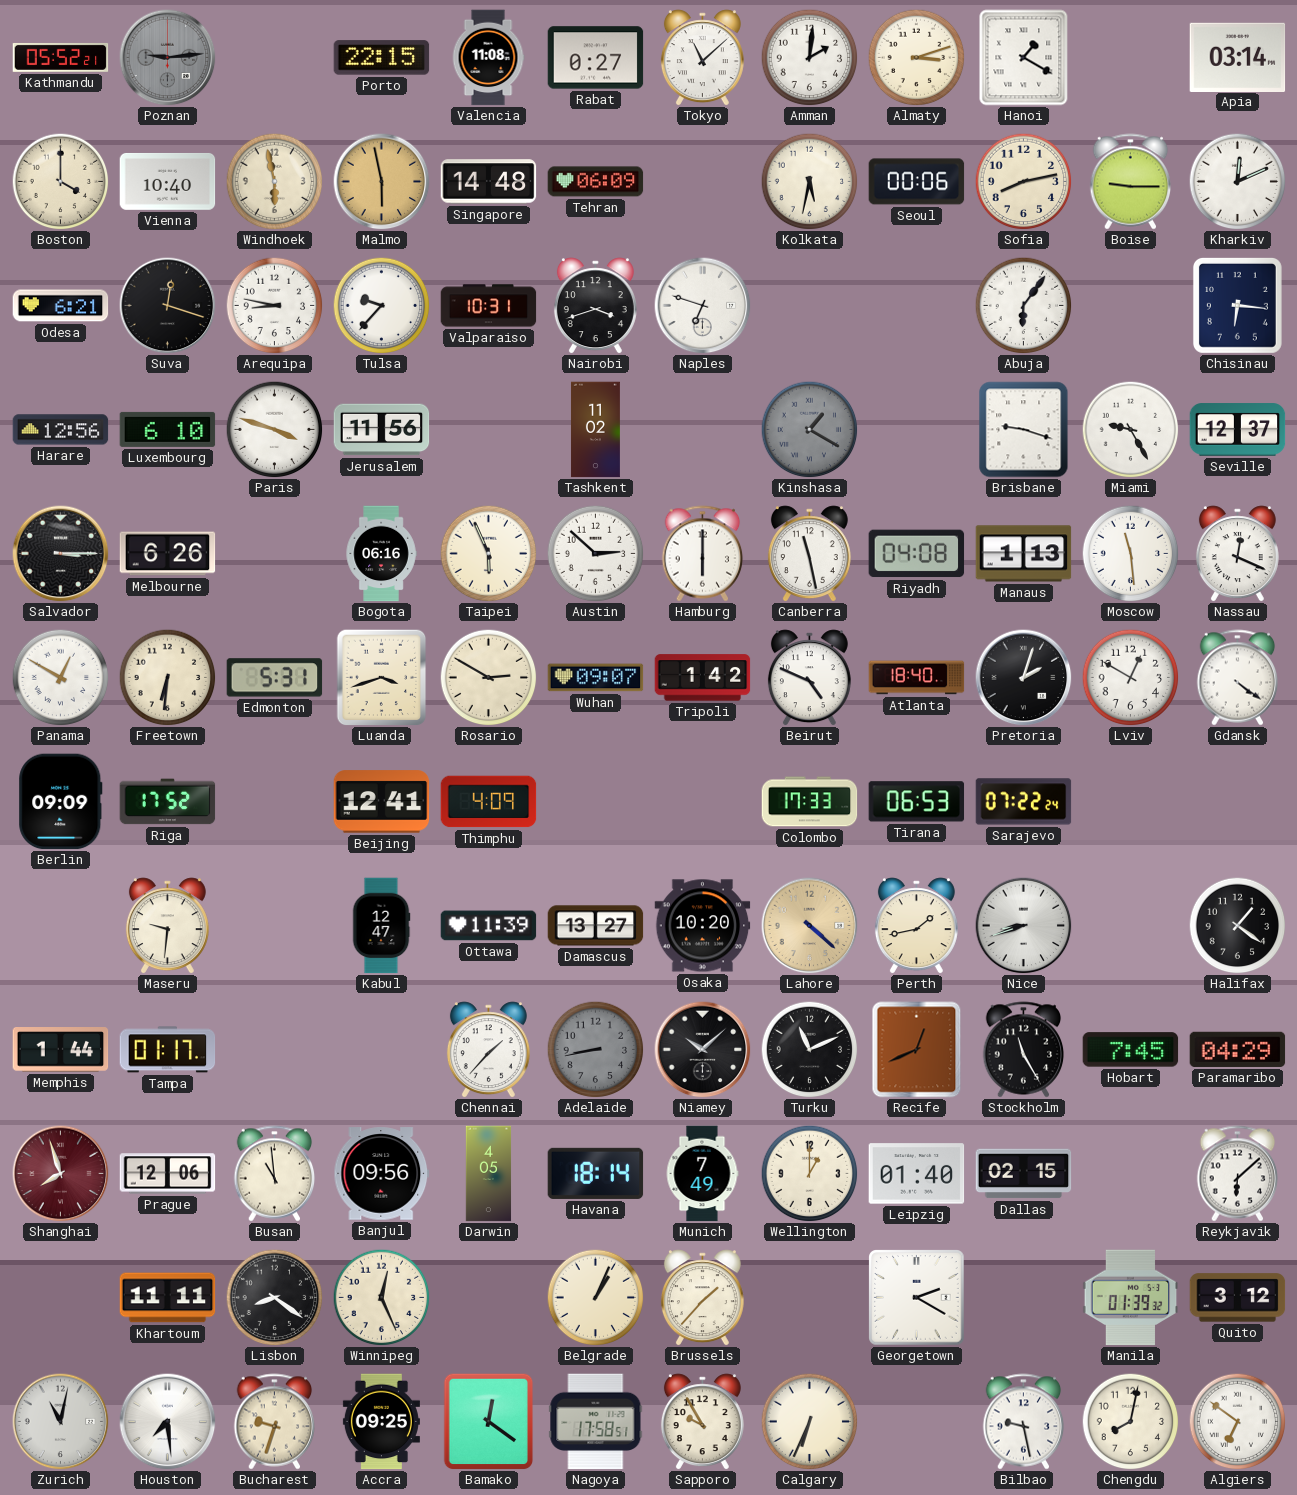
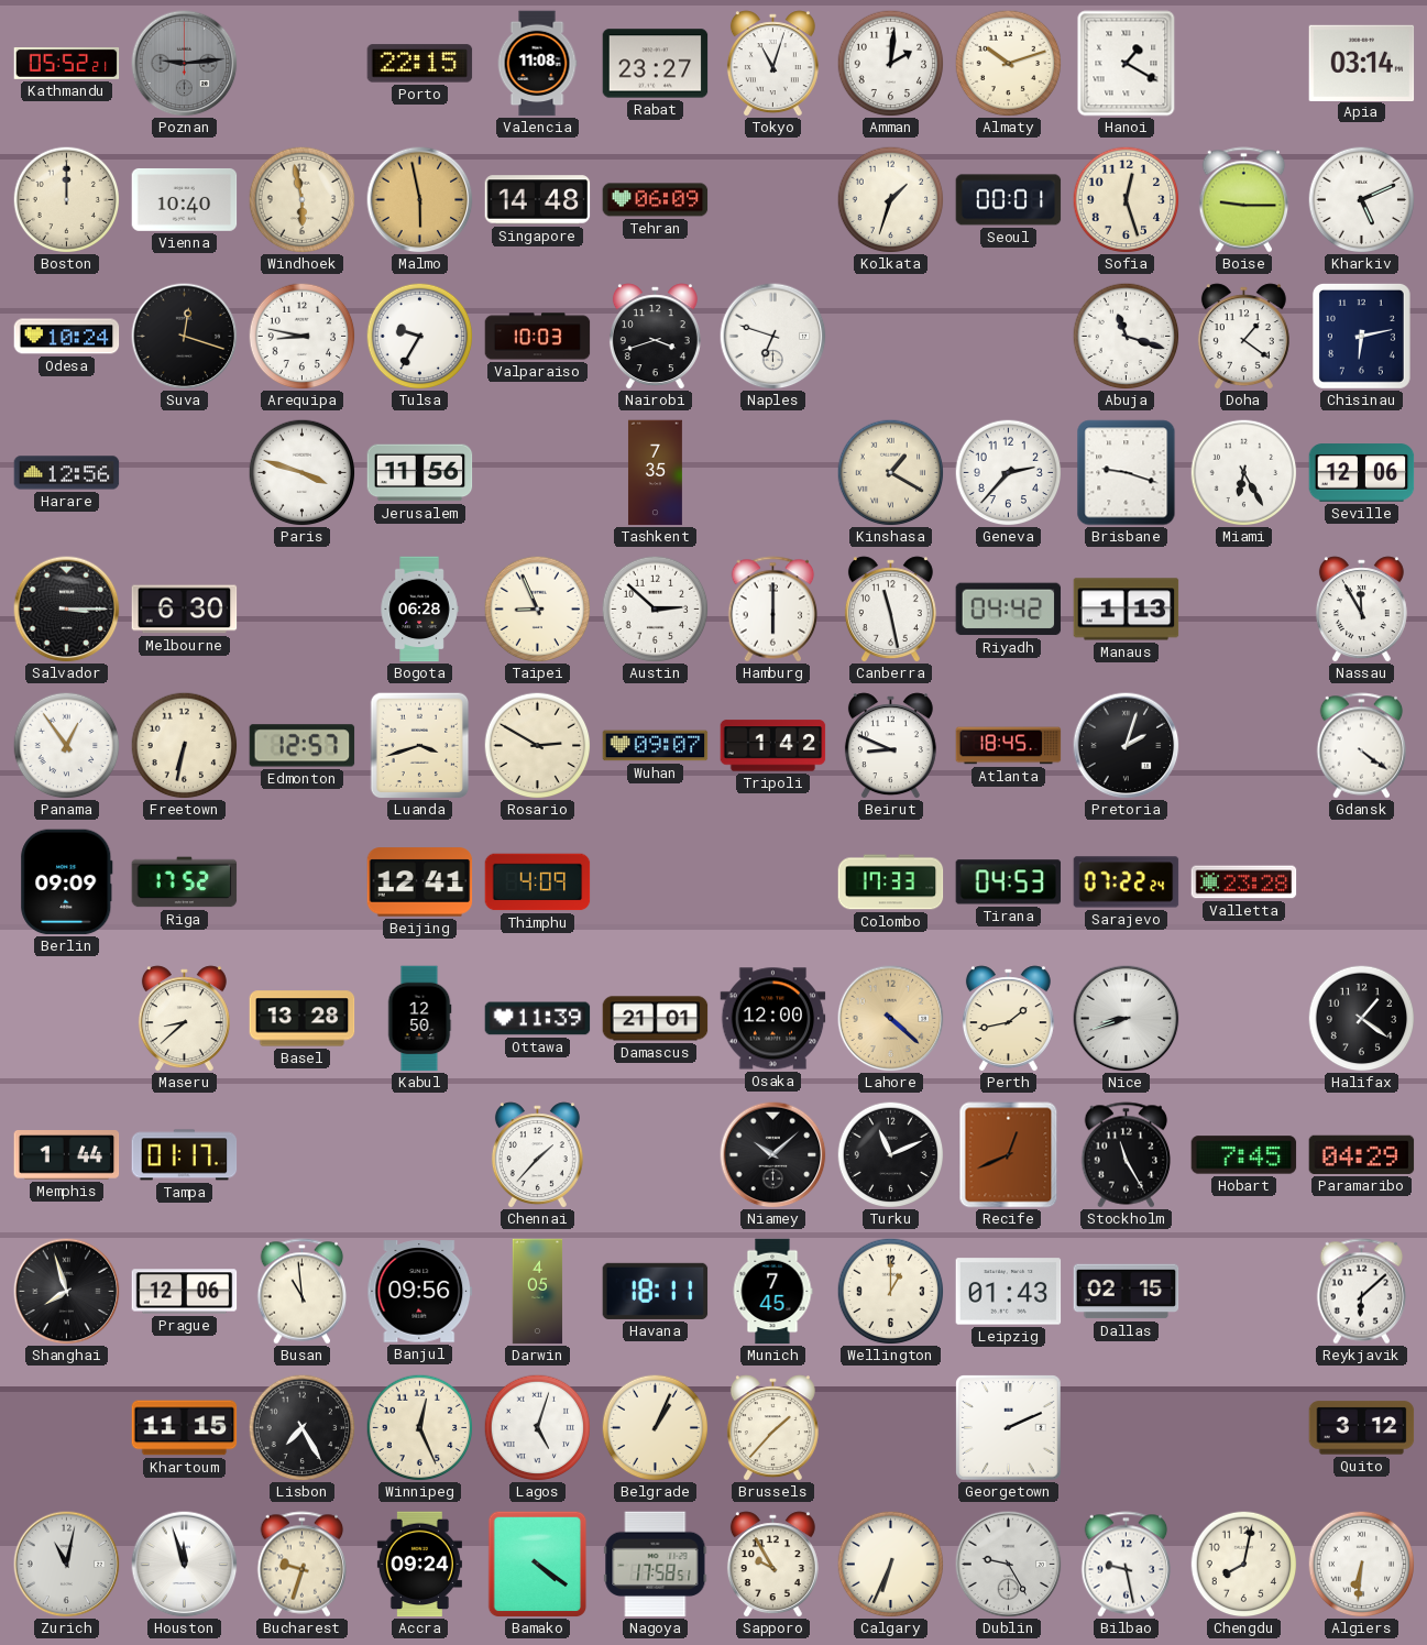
Rabat: 0:27 -> 23:27
Tokyo: 11:08 -> 11:03
Almaty: 3:12 -> 10:12
Boston: 4:00 -> 12:00
Kolkata: 5:32 -> 1:33
Seoul: 00:06 -> 00:01
Sofia: 8:13 -> 12:27
Kharkiv: 12:11 -> 5:11
Odesa: 6:21 -> 10:24
Tulsa: 9:37 -> 9:35
Valparaiso: 10:31 -> 10:03
Abuja: 6:06 -> 11:18
Doha: none -> 1:21
Chisinau: 6:16 -> 6:13
Luxembourg: 6:10 -> none
Tashkent: 11:02 -> 7:35
Kinshasa dial: grey -> cream
Geneva: none -> 2:37
Miami: 9:25 -> 6:25
Seville: 12:37 -> 12:06
Melbourne: 6:26 -> 6:30
Bogota: 06:16 -> 06:28
Taipei: 5:56 -> 8:56
Riyadh: 04:08 -> 04:42
Moscow: 11:29 -> none
Nassau: 12:19 -> 11:55
Panama: 12:50 -> 12:54
Freetown: 6:31 -> 6:32
Edmonton: 5:31 -> 12:57
Beirut: 4:49 -> 8:49
Atlanta: 18:40 -> 18:45
Lviv: 12:50 -> none
Tirana: 06:53 -> 04:53
Valletta: none -> 23:28
Maseru: 9:31 -> 8:38
Basel: none -> 13:28
Kabul: 12:47 -> 12:50
Damascus: 13:27 -> 21:01
Osaka: 10:20 -> 12:00
Adelaide: 8:43 -> none
Shanghai dial: burgundy -> black
Havana: 18:14 -> 18:11
Munich: 7:49 -> 7:45
Leipzig: 01:40 -> 01:43
Khartoum: 11:11 -> 11:15
Lisbon: 8:21 -> 7:25
Lagos: none -> 5:03
Georgetown: 2:20 -> 2:11
Manila: 01:39 -> none
Houston: 7:29 -> 11:57
Accra: 09:25 -> 09:24
Bamako: 12:21 -> 4:21
Dublin: none -> 9:25
Algiers: 6:51 -> 6:31
